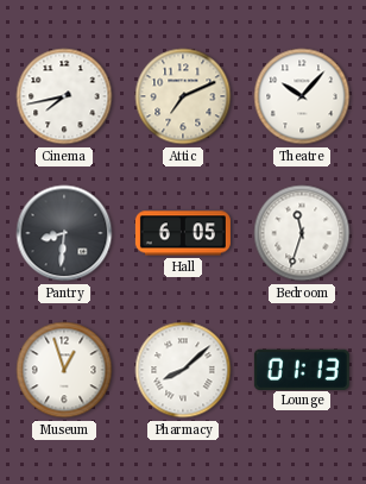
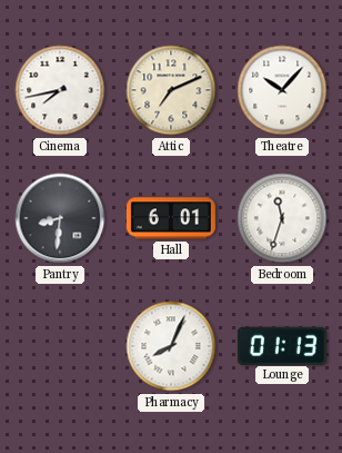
Hall: 6:05 -> 6:01
Museum: 12:57 -> none
Pharmacy: 8:08 -> 8:04
